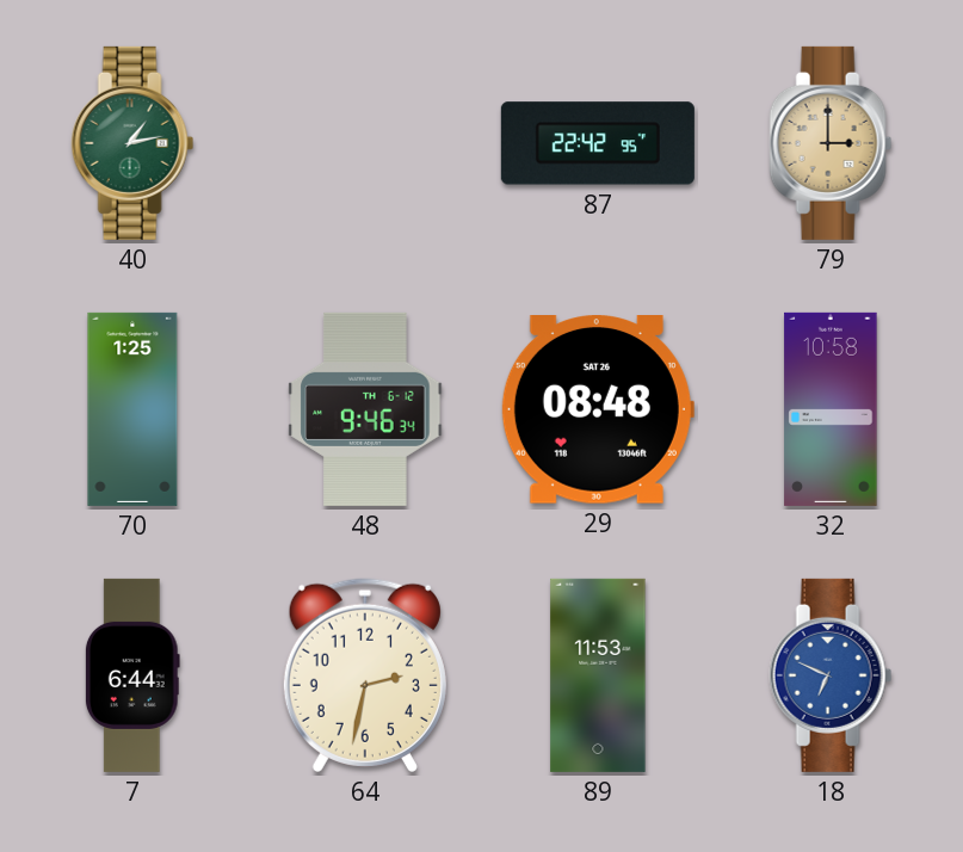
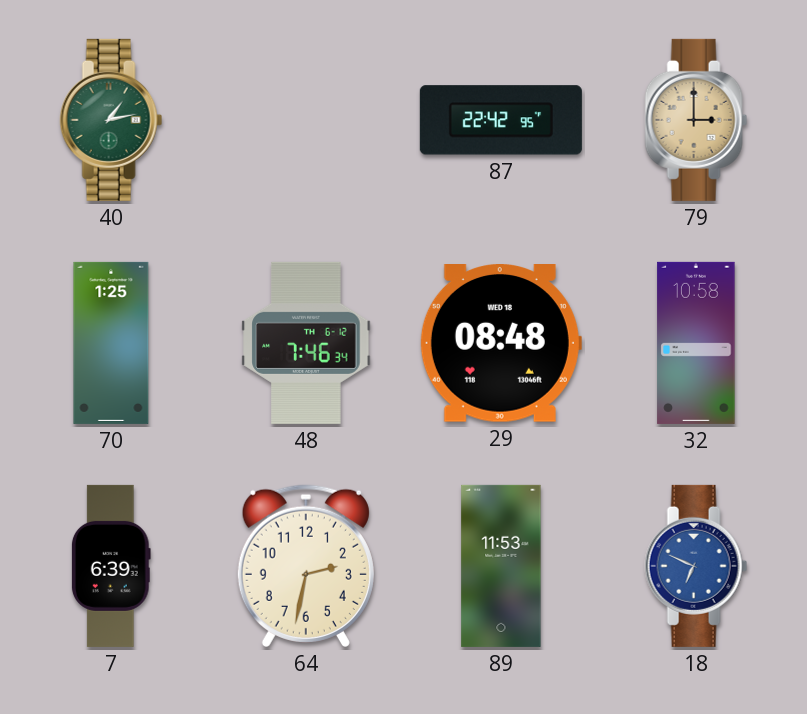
48: 9:46 -> 7:46
29 date: SAT 26 -> WED 18
7: 6:44 -> 6:39
